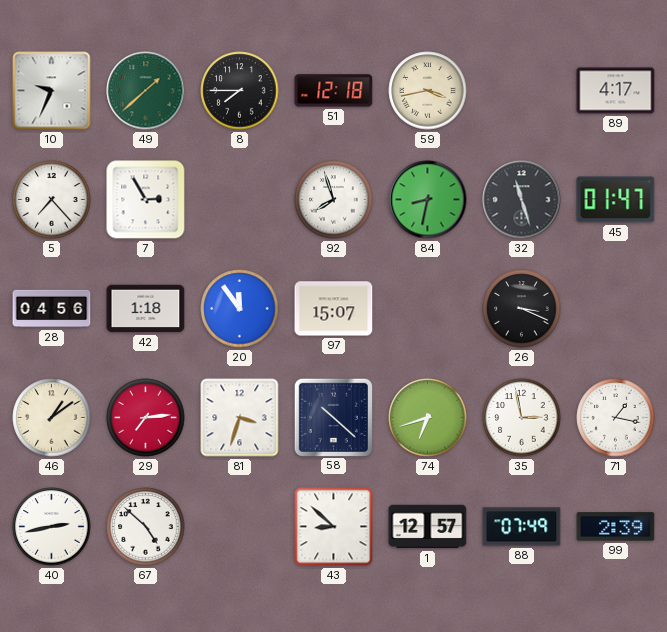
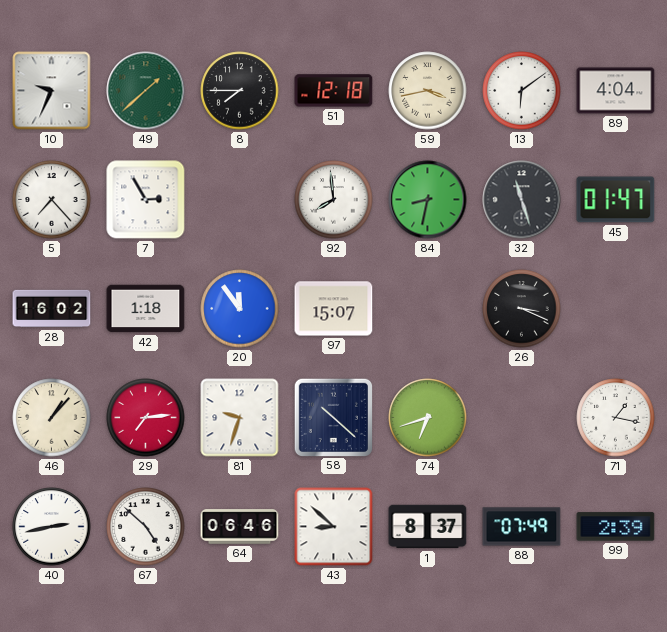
13: none -> 6:09
89: 4:17 -> 4:04
92: 7:57 -> 7:59
28: 04:56 -> 16:02
46: 1:09 -> 1:07
81: 3:33 -> 9:33
35: 2:58 -> none
64: none -> 06:46
1: 12:57 -> 8:37
